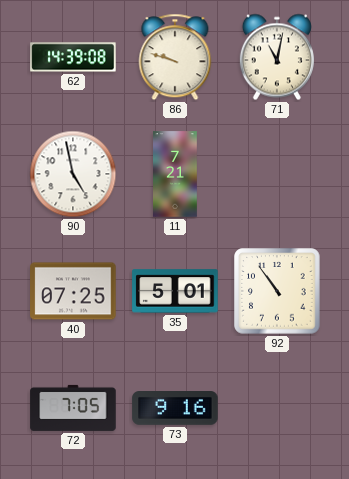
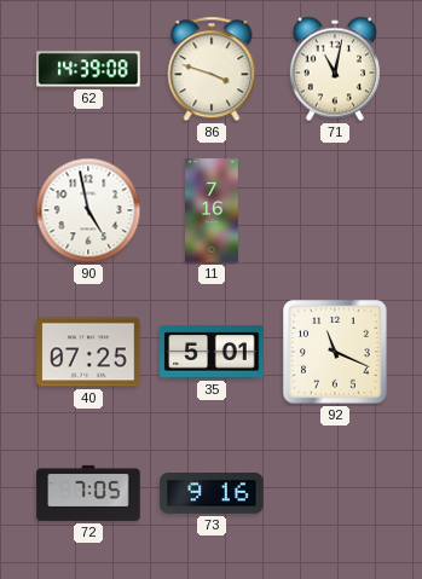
86: 9:48 -> 3:48
11: 7:21 -> 7:16
92: 10:54 -> 11:19
